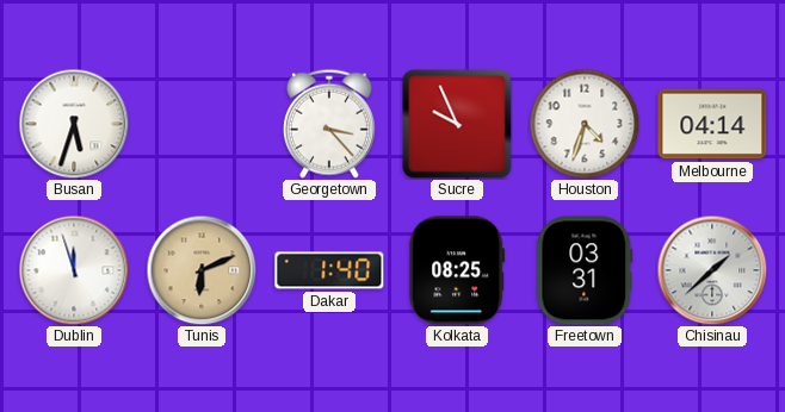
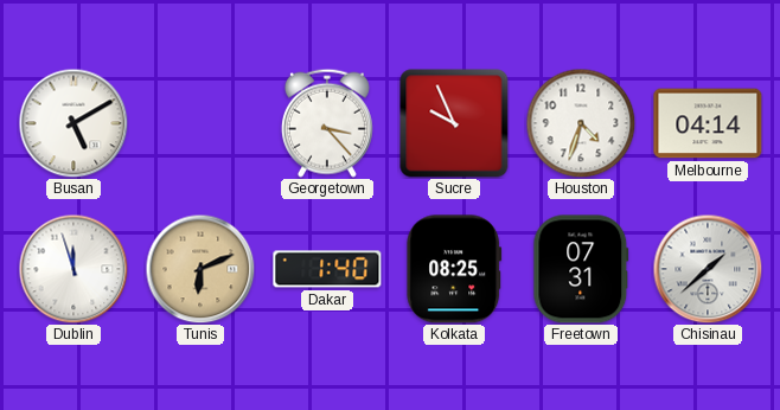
Busan: 5:33 -> 5:10
Freetown: 03:31 -> 07:31
